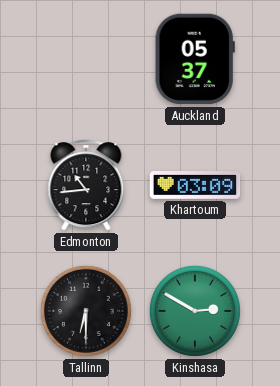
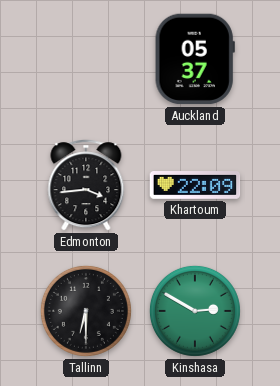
Edmonton: 10:44 -> 3:44
Khartoum: 03:09 -> 22:09
